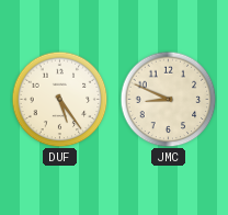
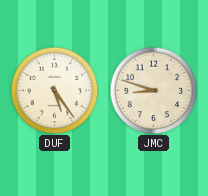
JMC: 8:49 -> 8:48
